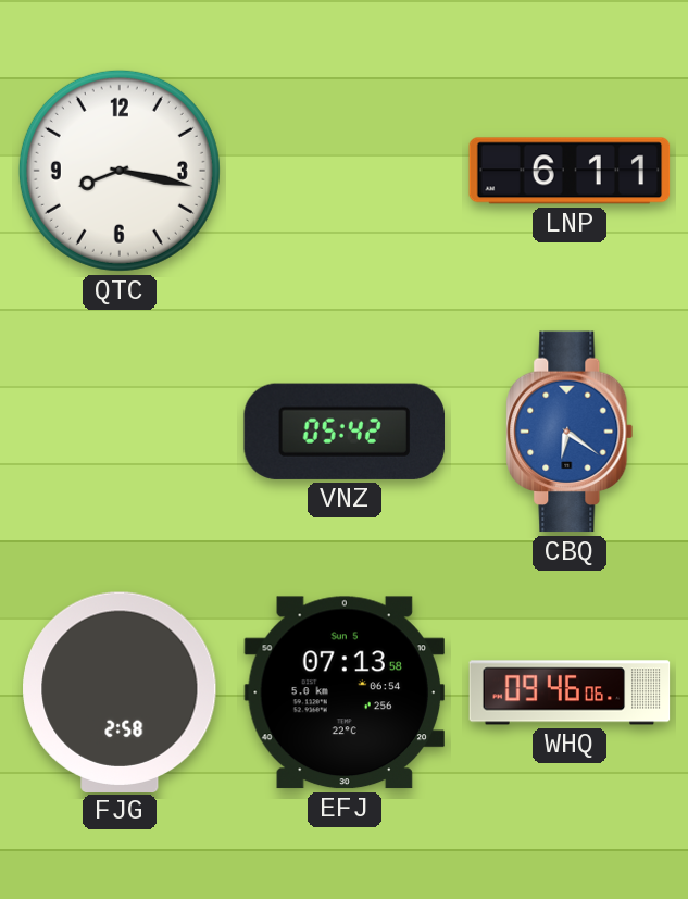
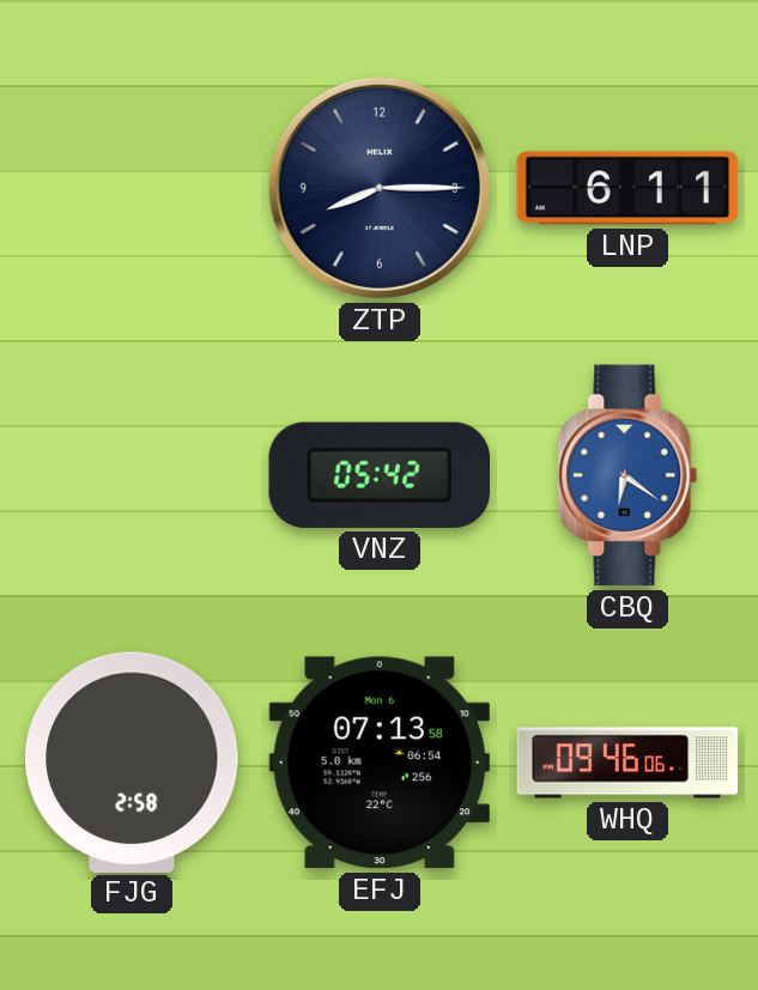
QTC: 8:17 -> none
ZTP: none -> 8:15
EFJ date: Sun 5 -> Mon 6
